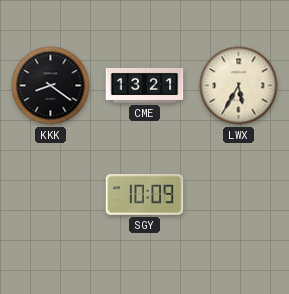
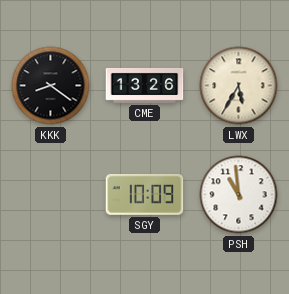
CME: 13:21 -> 13:26
PSH: none -> 10:59
